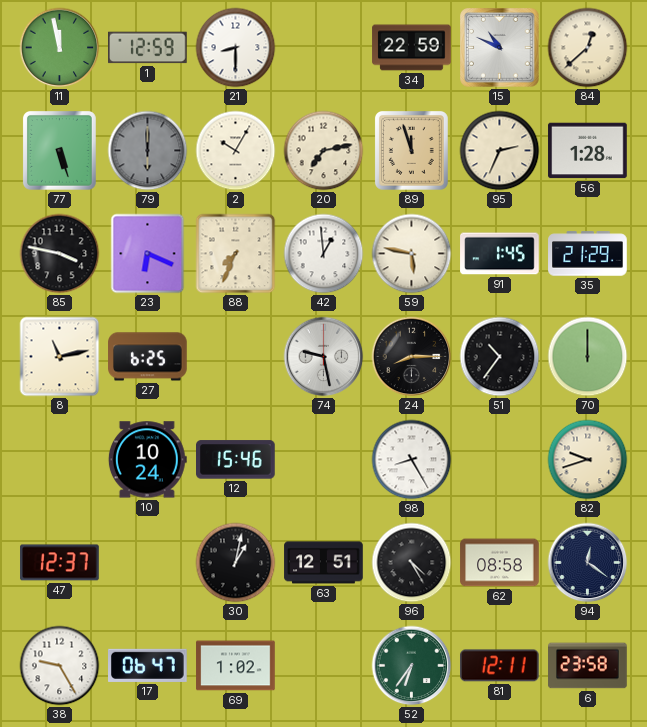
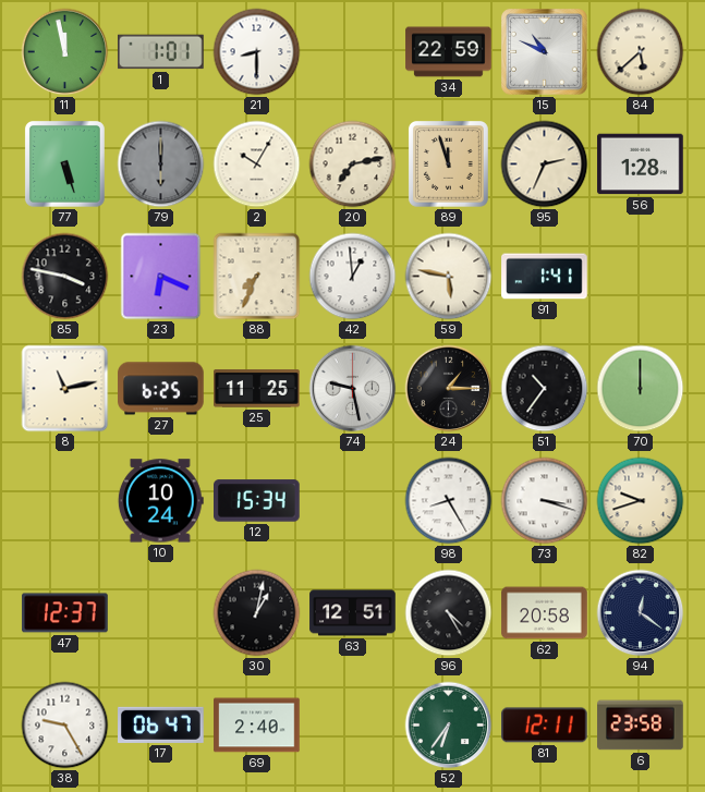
1: 12:59 -> 1:01
84: 12:38 -> 5:38
91: 1:45 -> 1:41
35: 21:29 -> none
25: none -> 11:25
24: 8:15 -> 1:15
12: 15:46 -> 15:34
73: none -> 3:18
62: 08:58 -> 20:58
69: 1:02 -> 2:40
